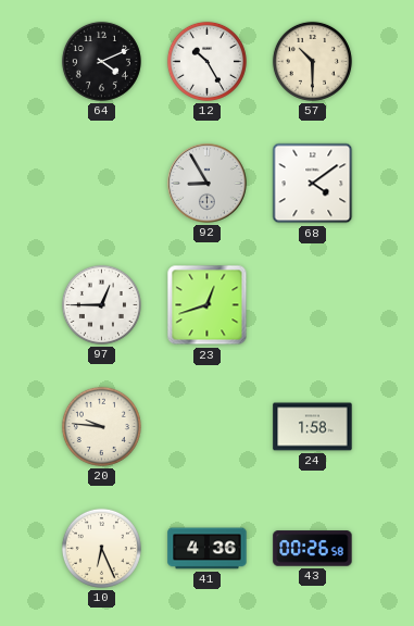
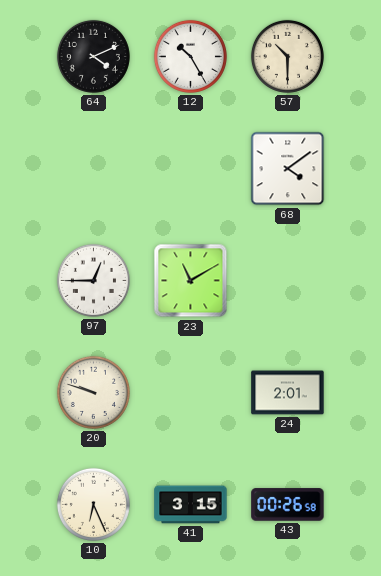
92: 8:55 -> none
23: 12:42 -> 11:10
20: 9:46 -> 9:48
24: 1:58 -> 2:01
41: 4:36 -> 3:15
